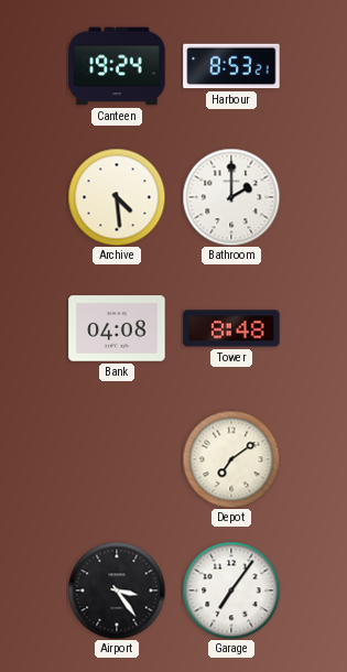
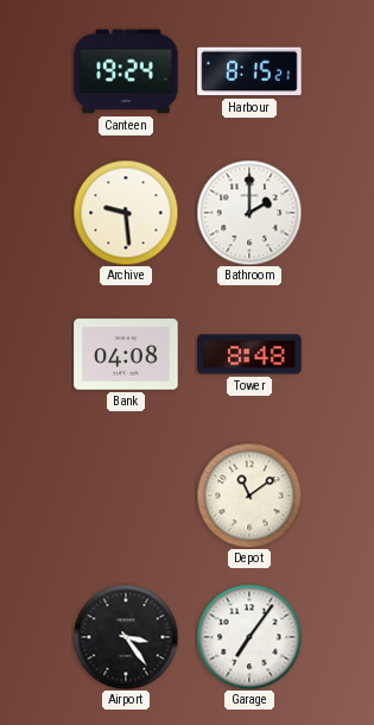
Harbour: 8:53 -> 8:15
Archive: 4:29 -> 9:29
Depot: 7:09 -> 11:09
